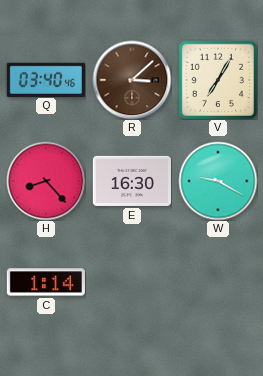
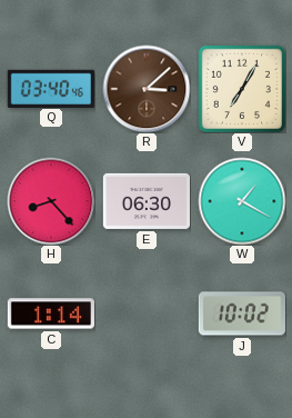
E: 16:30 -> 06:30
W: 9:20 -> 1:20
J: none -> 10:02
